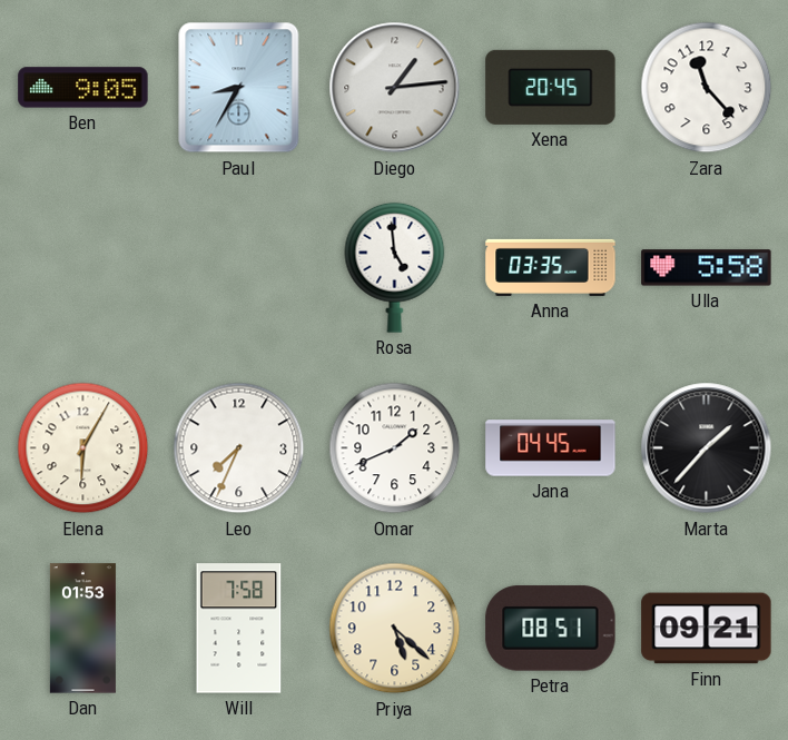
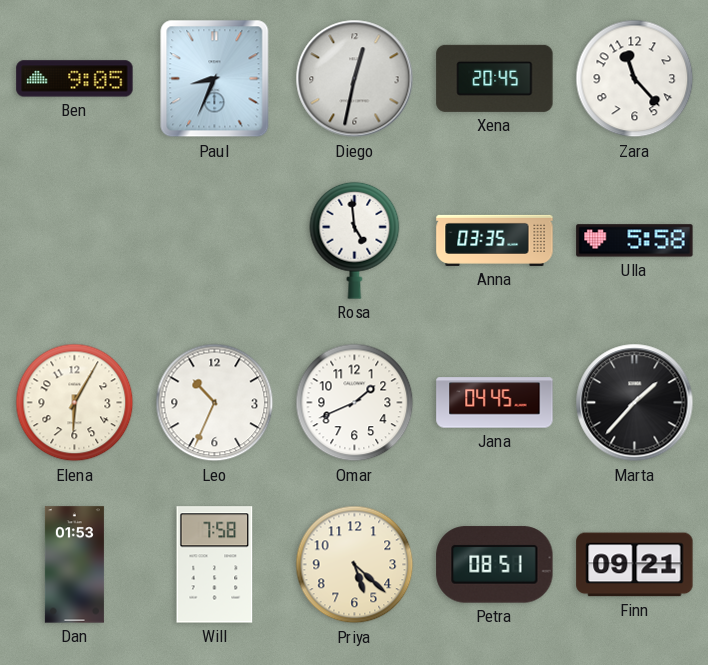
Paul: 8:35 -> 8:34
Diego: 1:14 -> 12:32
Leo: 7:34 -> 10:34
